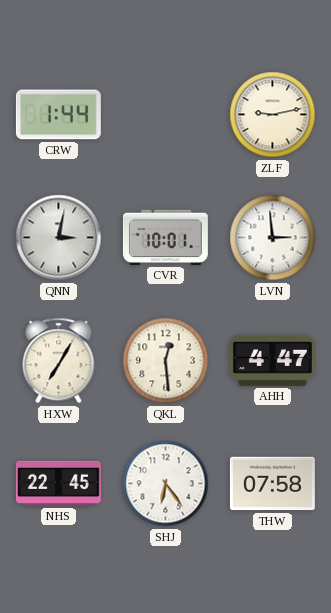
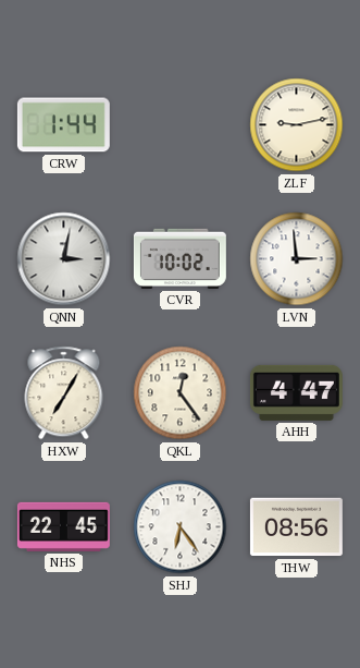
CVR: 10:01 -> 10:02
QKL: 12:29 -> 12:24
THW: 07:58 -> 08:56
